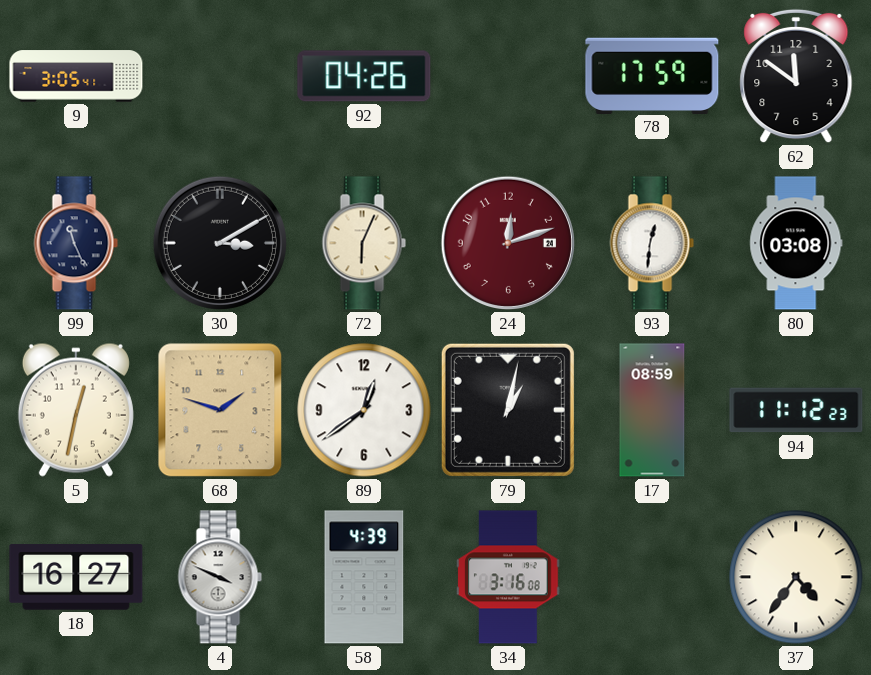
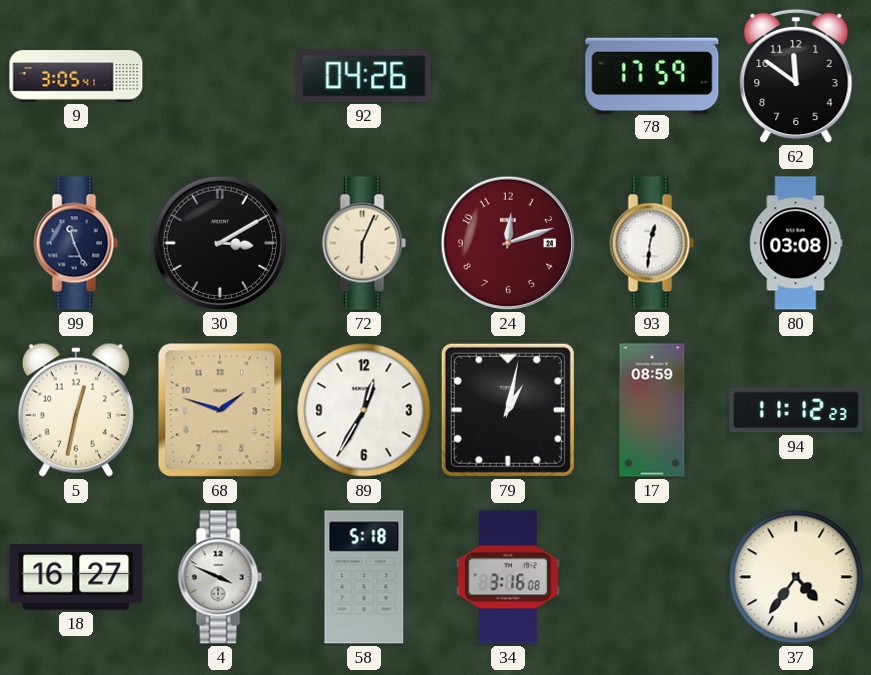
89: 12:39 -> 12:35
58: 4:39 -> 5:18
